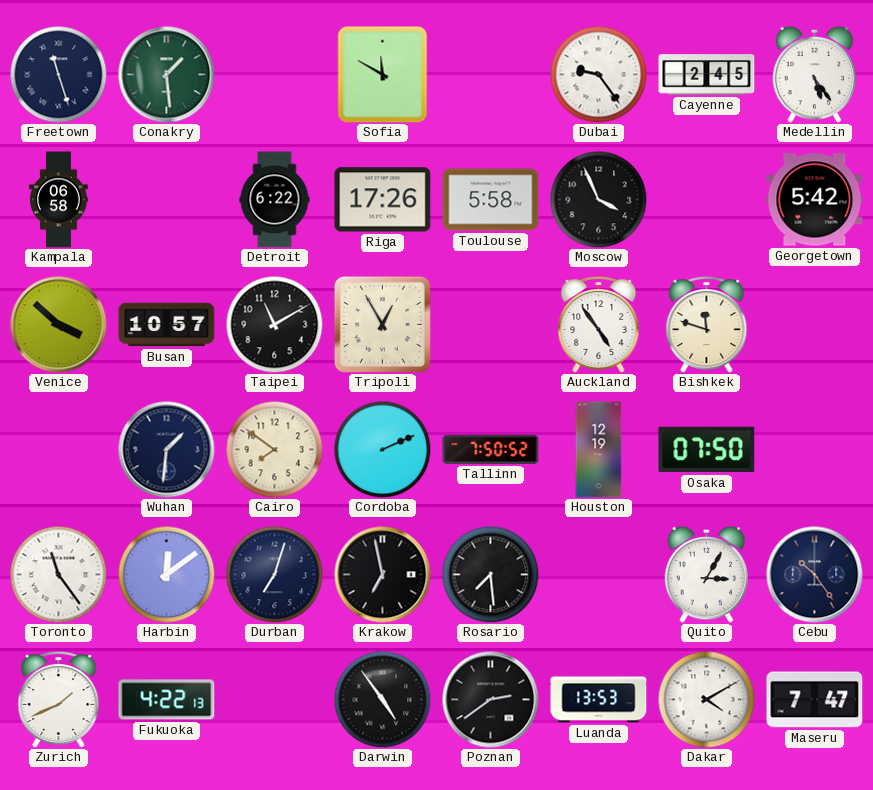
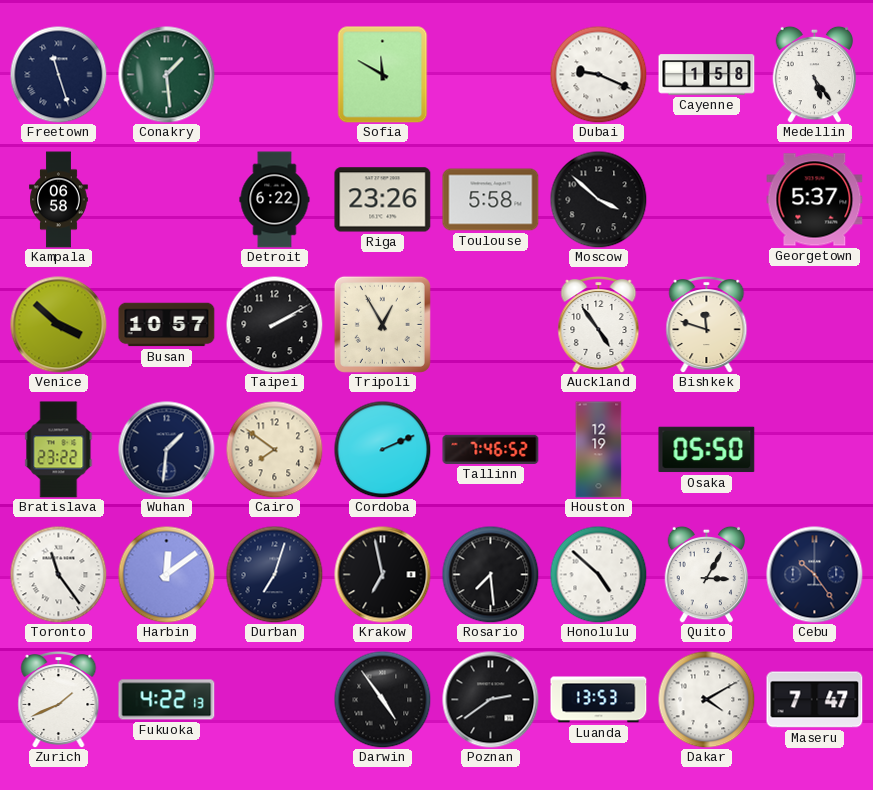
Dubai: 9:24 -> 9:19
Cayenne: 2:45 -> 1:58
Riga: 17:26 -> 23:26
Moscow: 3:56 -> 3:52
Georgetown: 5:42 -> 5:37
Taipei: 11:10 -> 2:10
Bratislava: none -> 23:22
Tallinn: 7:50 -> 7:46
Osaka: 07:50 -> 05:50
Honolulu: none -> 4:52
